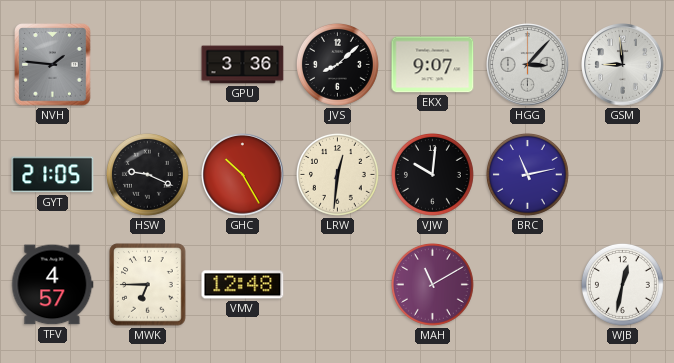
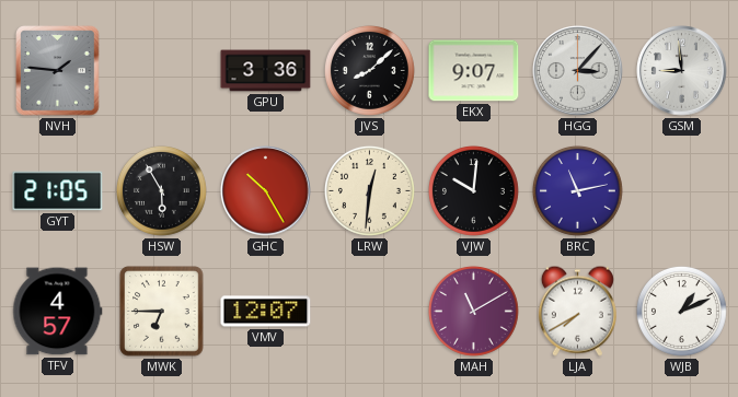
HSW: 9:19 -> 5:55
VMV: 12:48 -> 12:07
LJA: none -> 7:40
WJB: 12:32 -> 1:11
